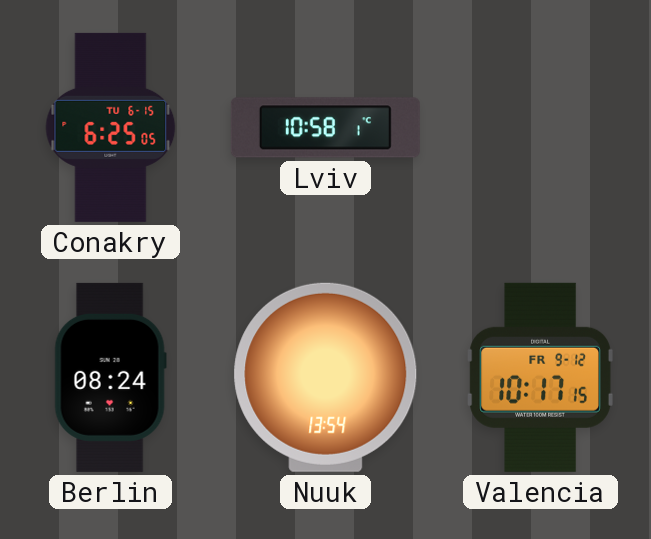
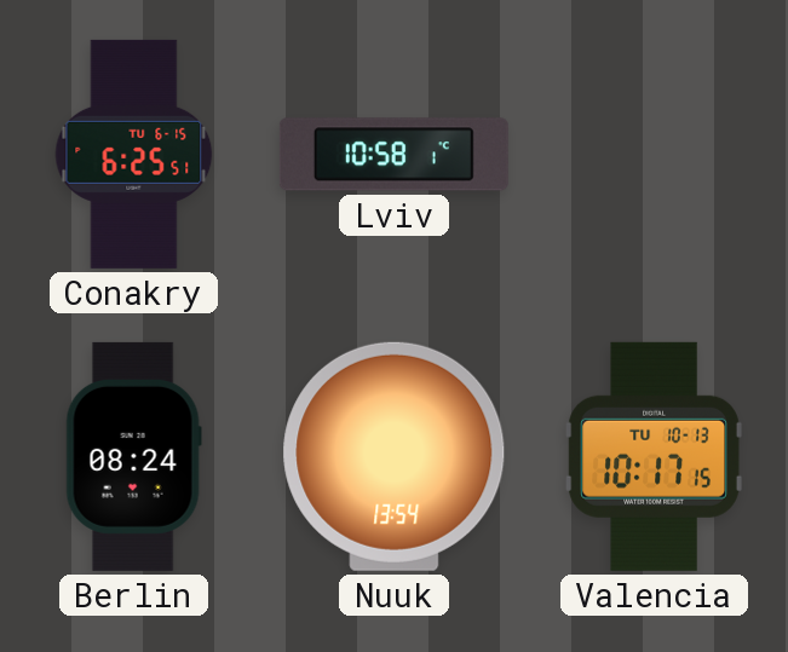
Conakry: 6:25:05 -> 6:25:51
Valencia date: FR 9-12 -> TU 10-13
